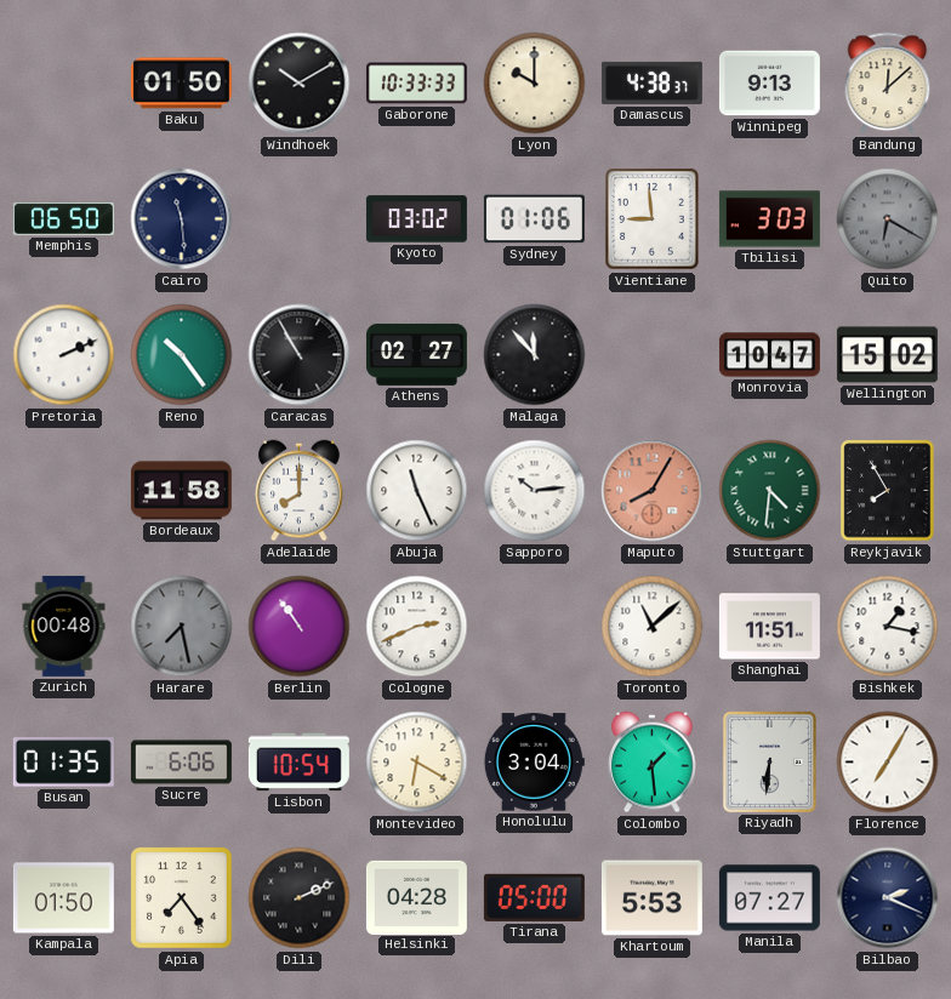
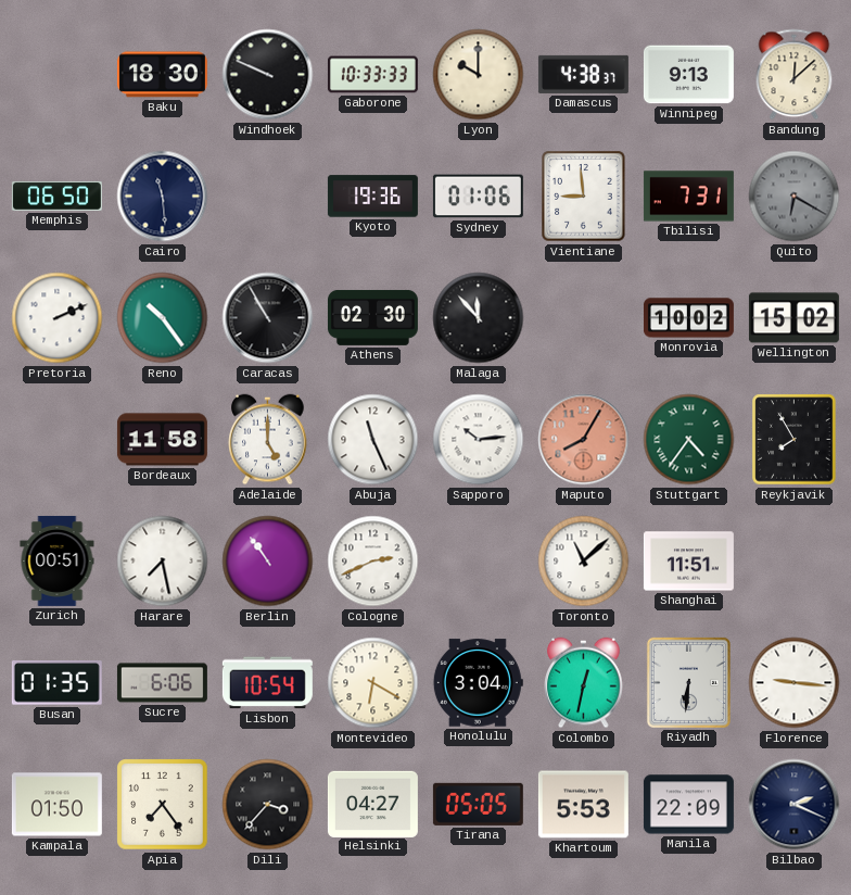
Baku: 01:50 -> 18:30
Windhoek: 10:10 -> 9:49
Kyoto: 03:02 -> 19:36
Tbilisi: 3:03 -> 7:31
Athens: 02:27 -> 02:30
Monrovia: 10:47 -> 10:02
Adelaide: 8:00 -> 5:00
Stuttgart: 4:31 -> 4:36
Zurich: 00:48 -> 00:51
Harare dial: grey -> white
Bishkek: 1:17 -> none
Colombo: 1:29 -> 12:32
Florence: 7:05 -> 9:16
Dili: 2:11 -> 3:37
Helsinki: 04:28 -> 04:27
Tirana: 05:00 -> 05:05
Manila: 07:27 -> 22:09
